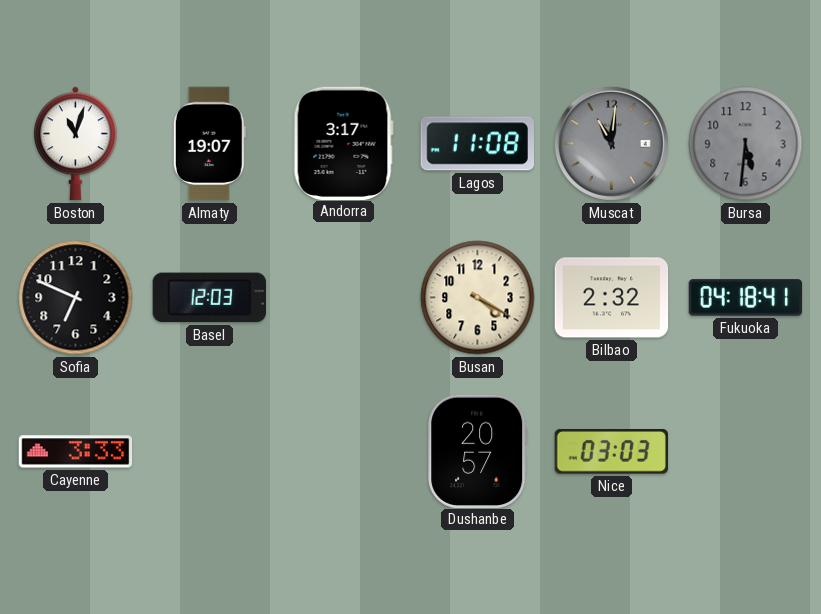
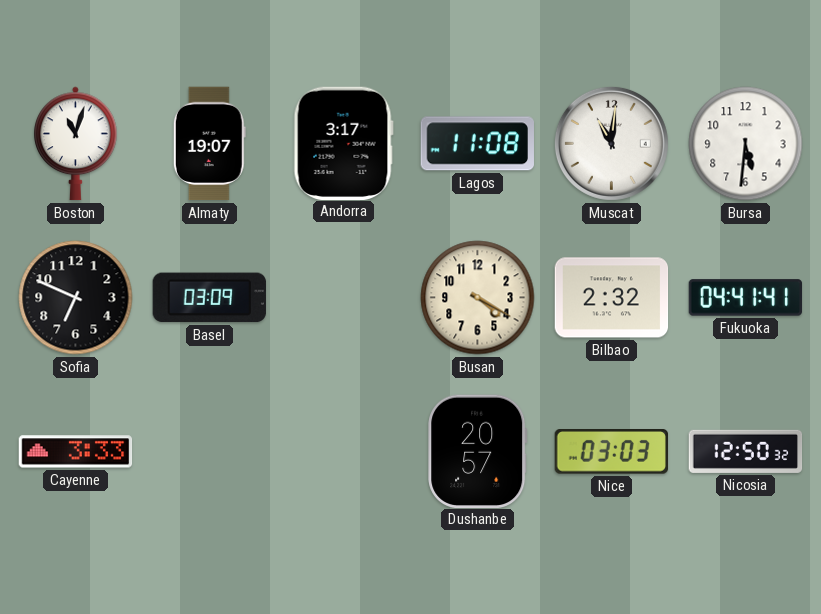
Muscat dial: grey -> white
Bursa dial: grey -> white
Basel: 12:03 -> 03:09
Fukuoka: 04:18 -> 04:41
Nicosia: none -> 12:50
